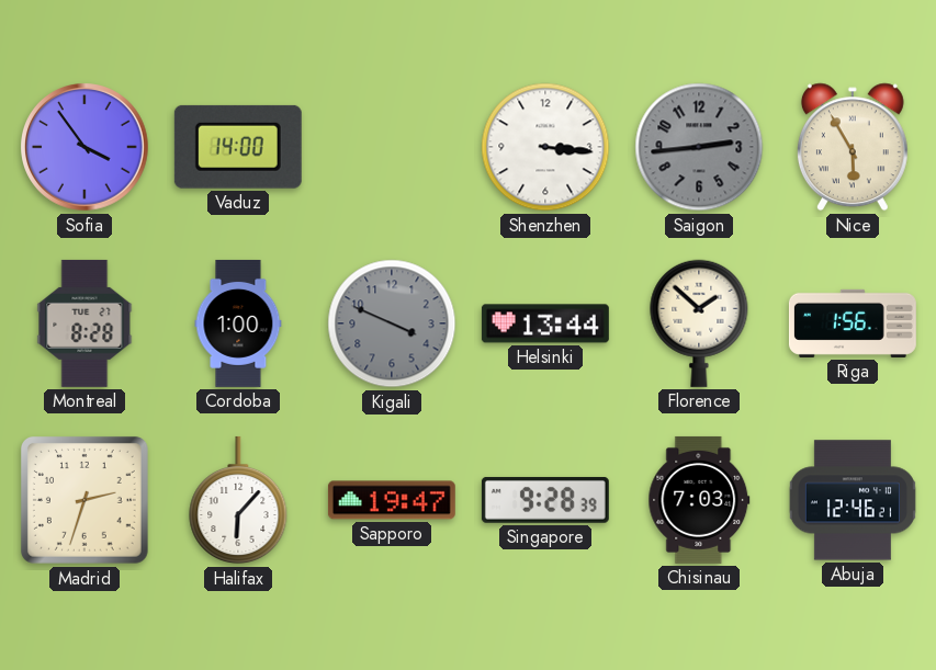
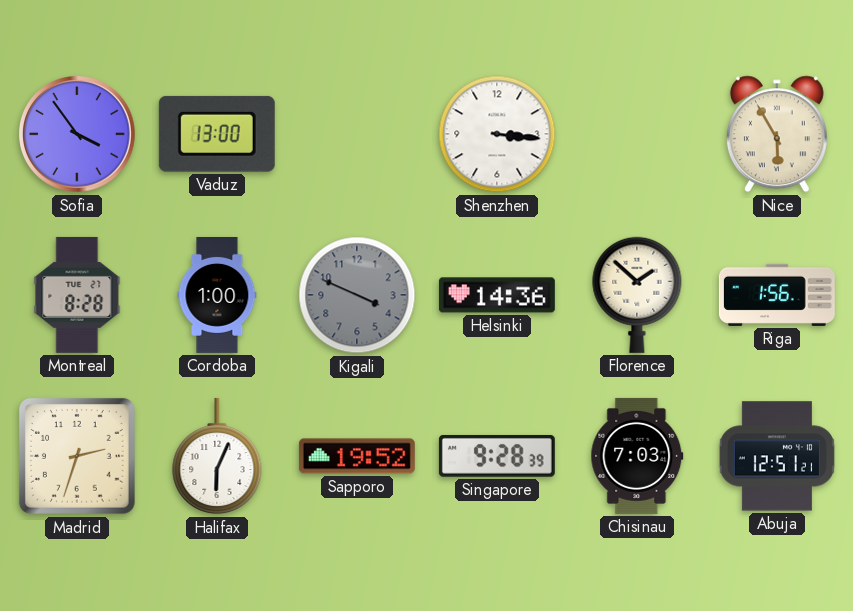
Vaduz: 14:00 -> 13:00
Saigon: 2:44 -> none
Helsinki: 13:44 -> 14:36
Halifax: 6:07 -> 6:04
Sapporo: 19:47 -> 19:52
Abuja: 12:46 -> 12:51
